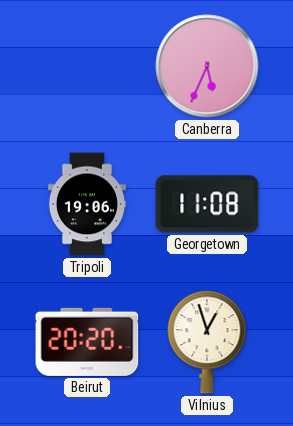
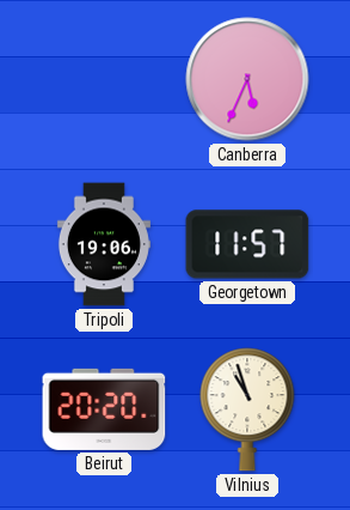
Georgetown: 11:08 -> 11:57
Vilnius: 12:57 -> 10:57
